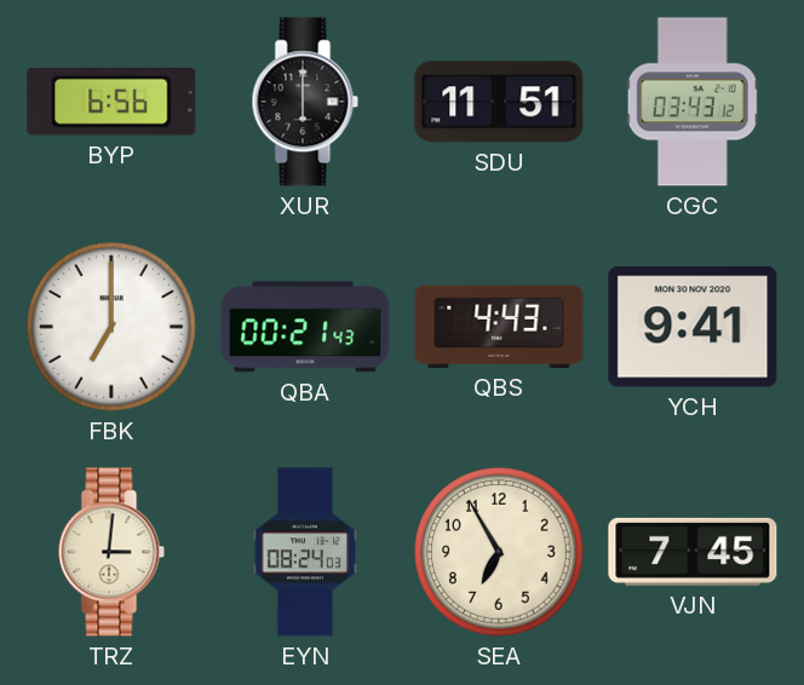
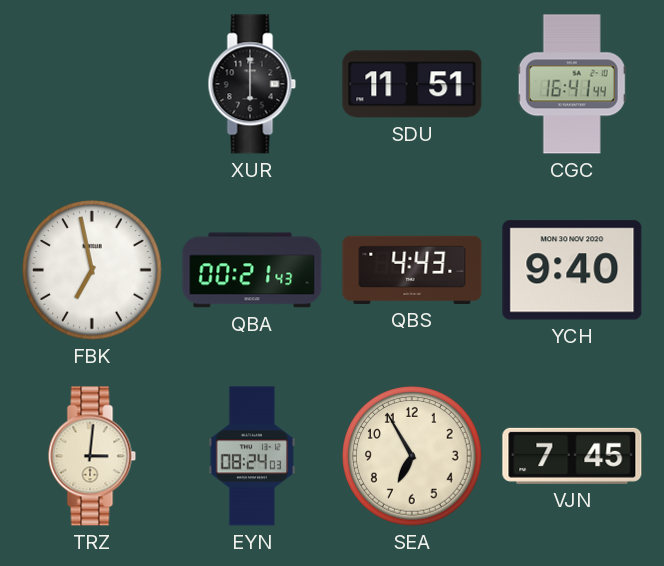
BYP: 6:56 -> none
CGC: 03:43 -> 16:41
FBK: 7:00 -> 6:58
YCH: 9:41 -> 9:40
